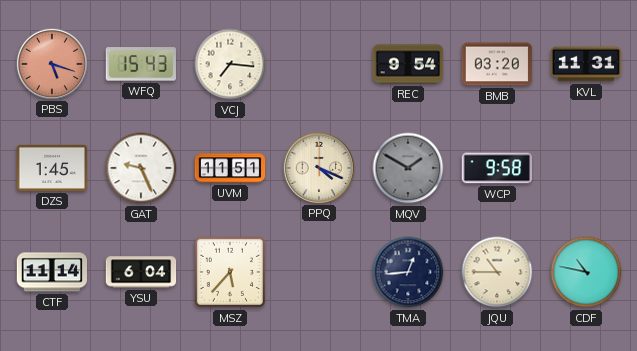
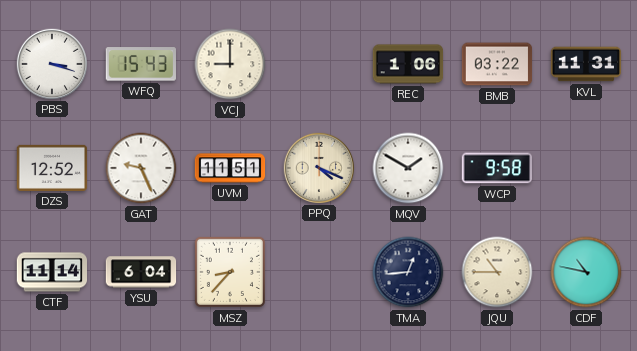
PBS: 5:18 -> 3:18
PBS dial: salmon -> white
VCJ: 7:16 -> 9:00
REC: 9:54 -> 1:06
BMB: 03:20 -> 03:22
DZS: 1:45 -> 12:52
MQV dial: grey -> white
MSZ: 5:37 -> 8:37
